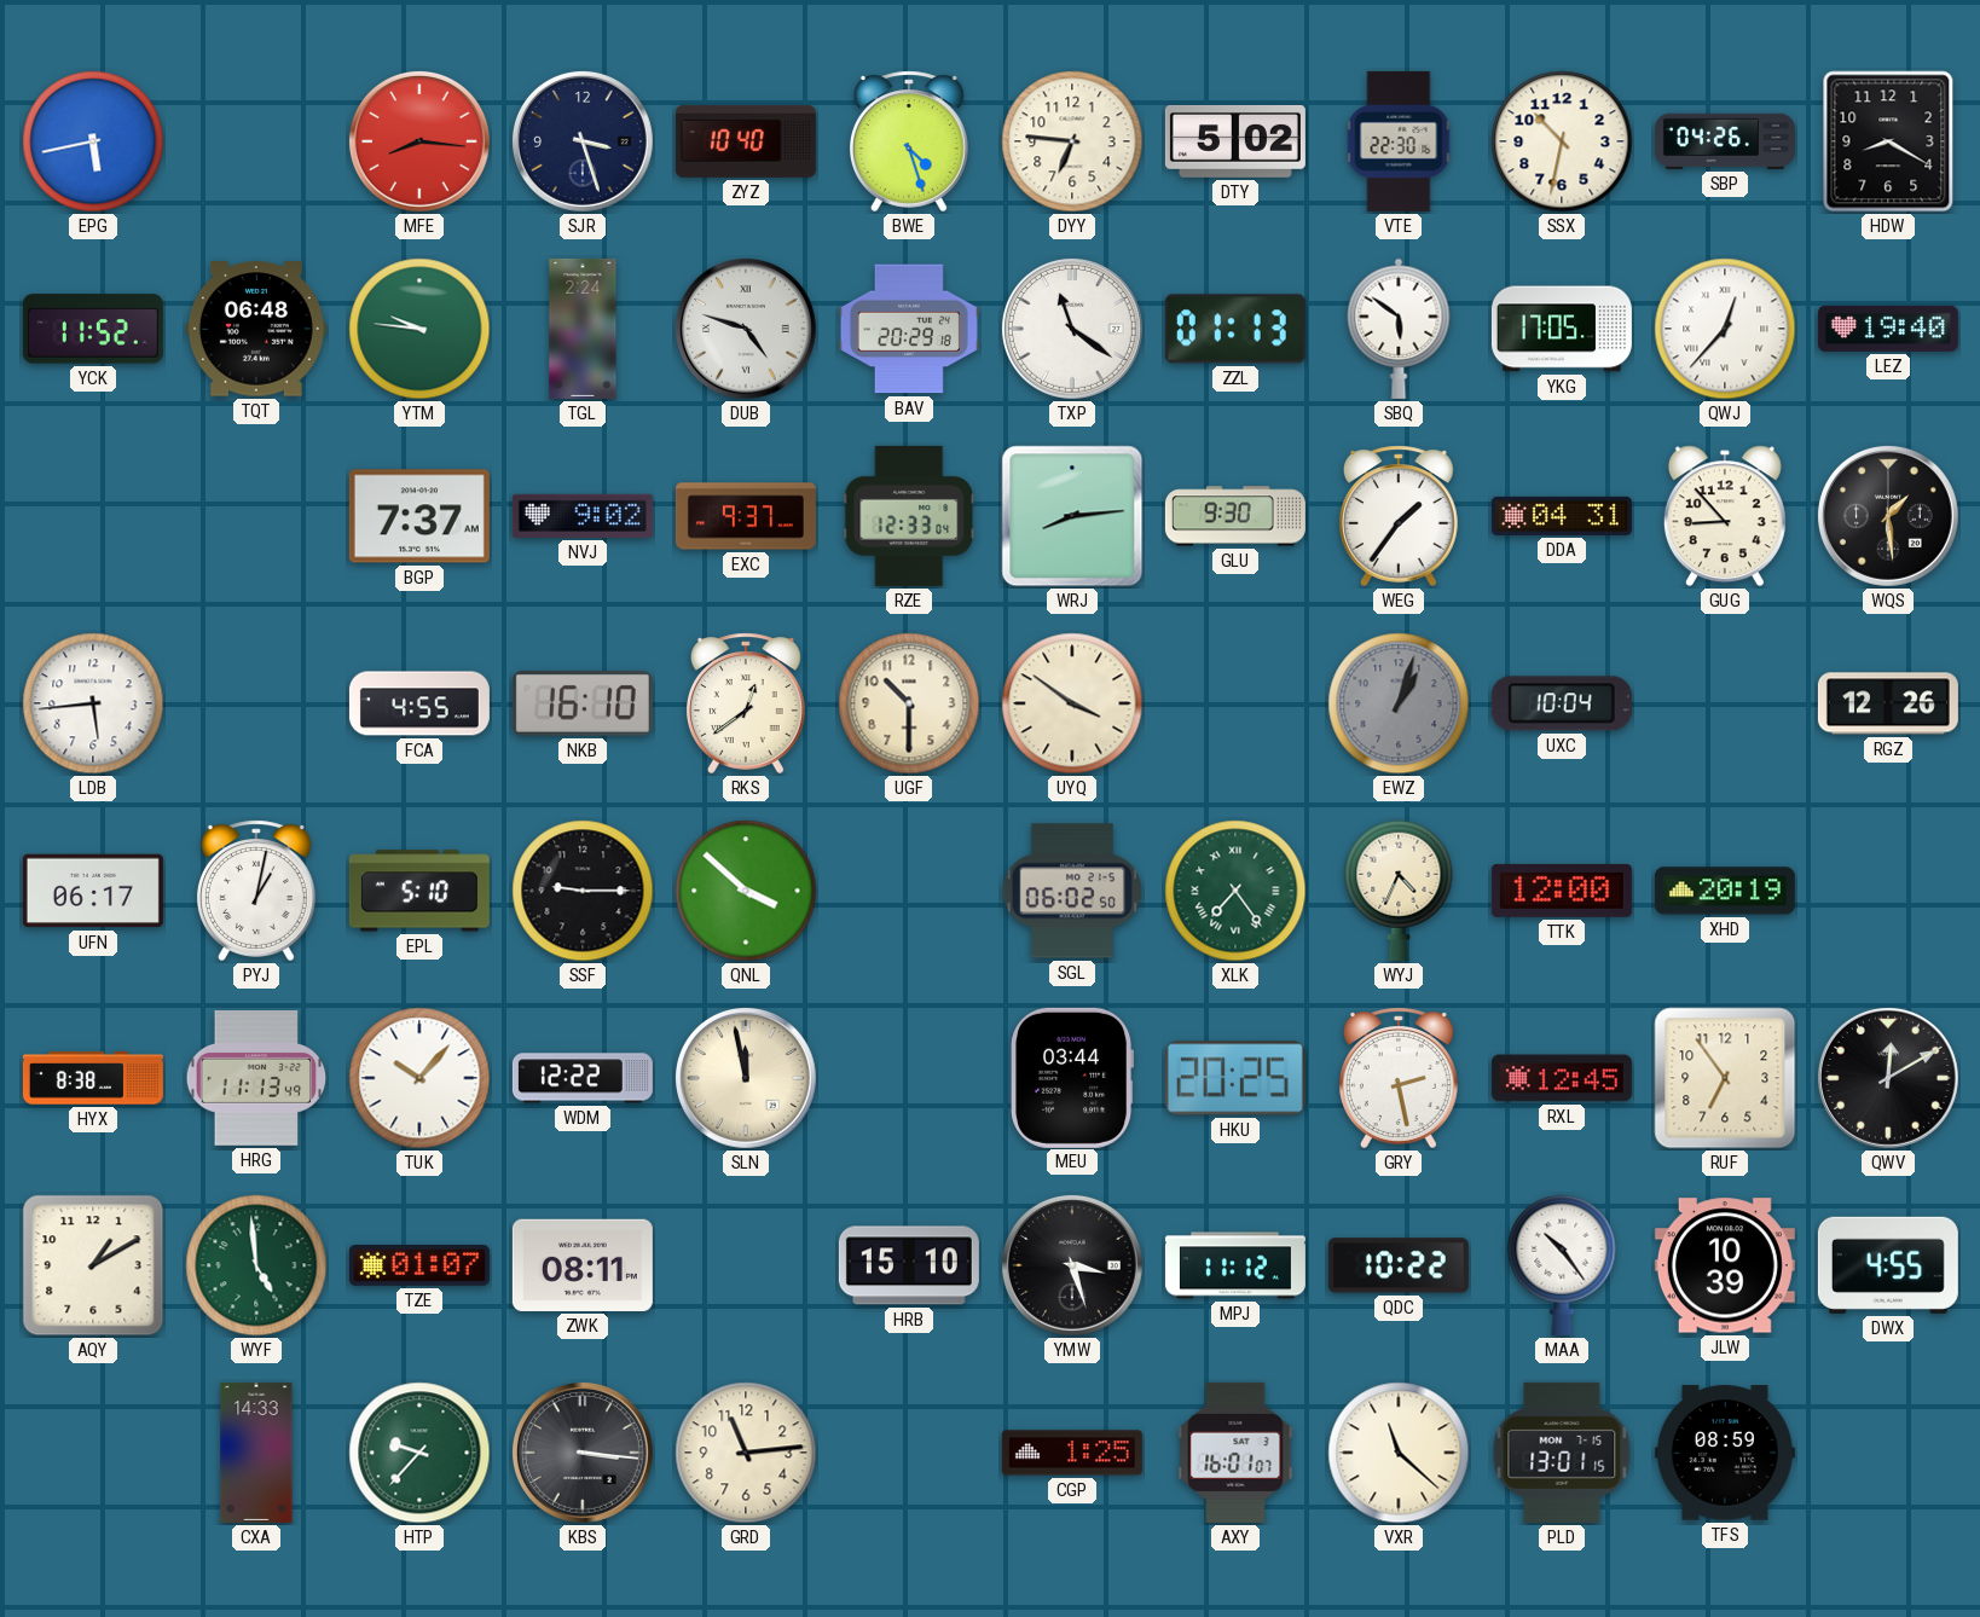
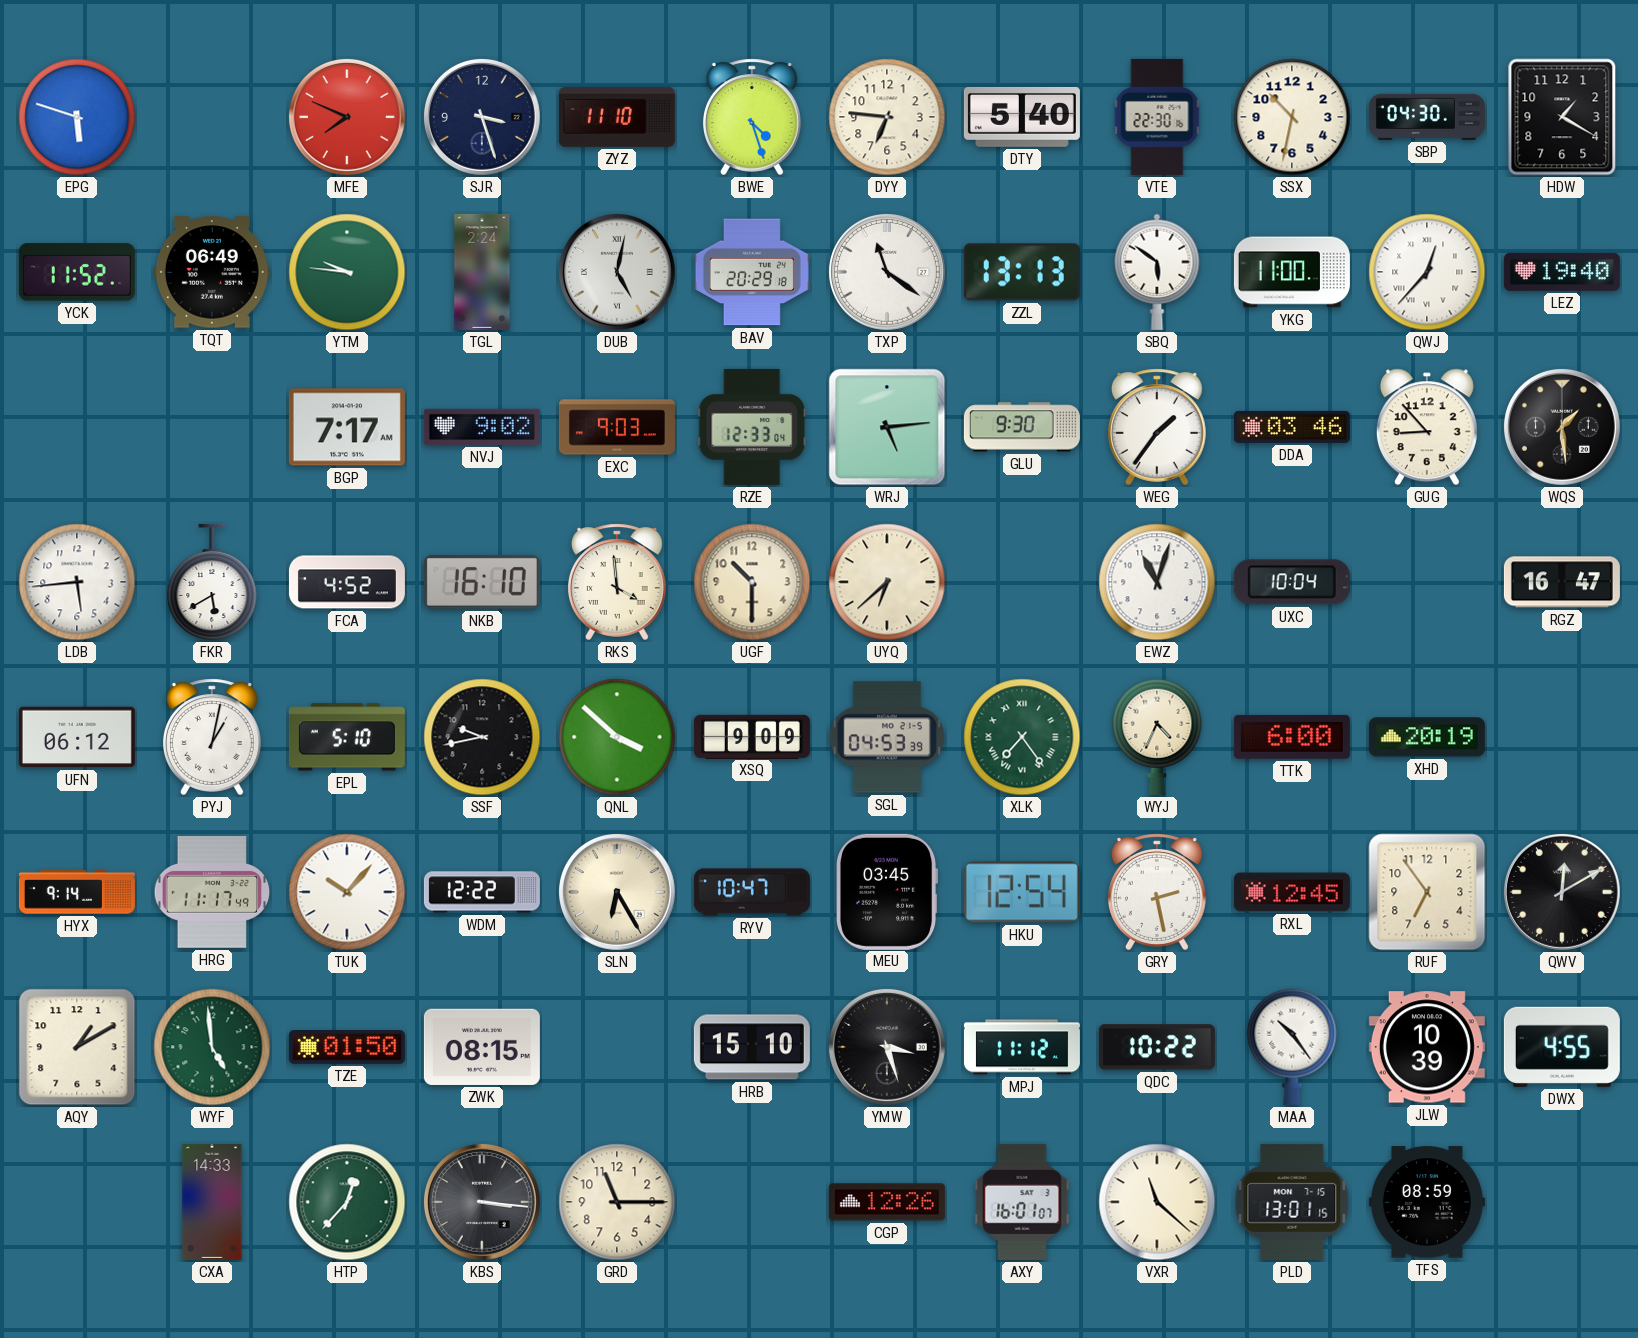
EPG: 5:43 -> 5:48
MFE: 8:16 -> 7:49
ZYZ: 10:40 -> 11:10
DTY: 5:02 -> 5:40
SBP: 04:26 -> 04:30
HDW: 8:20 -> 1:20
TQT: 06:48 -> 06:49
DUB: 4:48 -> 5:02
ZZL: 01:13 -> 13:13
YKG: 17:05 -> 11:00
BGP: 7:37 -> 7:17
EXC: 9:37 -> 9:03
WRJ: 8:14 -> 5:14
DDA: 04:31 -> 03:46
FKR: none -> 5:40
FCA: 4:55 -> 4:52
RKS: 12:39 -> 3:59
UYQ: 3:51 -> 6:38
EWZ: 1:03 -> 11:03
EWZ dial: grey -> white
RGZ: 12:26 -> 16:47
UFN: 06:17 -> 06:12
SSF: 9:15 -> 9:43
XSQ: none -> 9:09
SGL: 06:02 -> 04:53
TTK: 12:00 -> 6:00
HYX: 8:38 -> 9:14
HRG: 11:13 -> 11:17
SLN: 11:58 -> 6:25
RYV: none -> 10:47
MEU: 03:44 -> 03:45
HKU: 20:25 -> 12:54
TZE: 01:07 -> 01:50
ZWK: 08:11 -> 08:15
HTP: 9:37 -> 12:37
GRD: 11:14 -> 11:15
CGP: 1:25 -> 12:26
